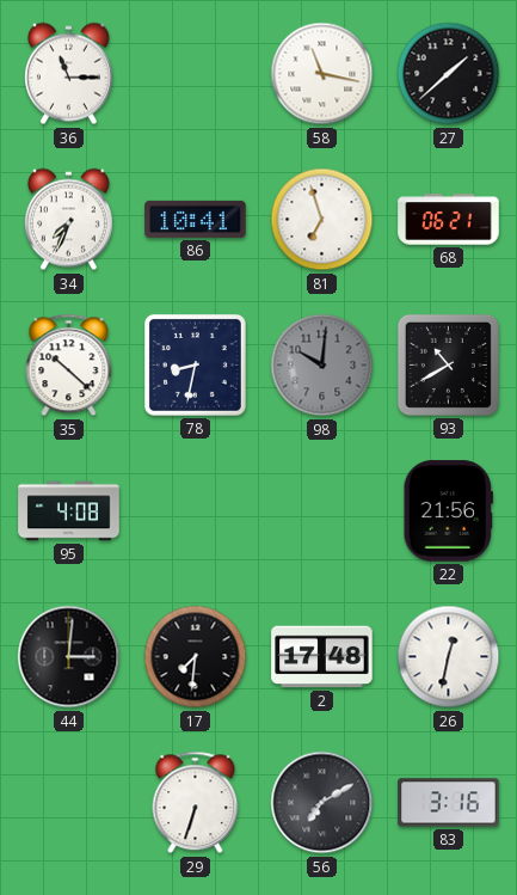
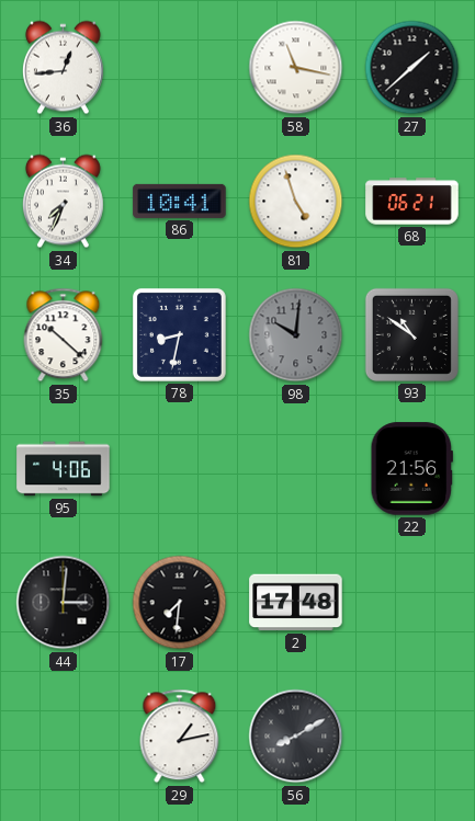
36: 11:15 -> 12:44
81: 6:57 -> 4:57
93: 10:40 -> 10:51
95: 4:08 -> 4:06
26: 12:32 -> none
29: 6:33 -> 1:13
56: 7:10 -> 8:10
83: 3:16 -> none
